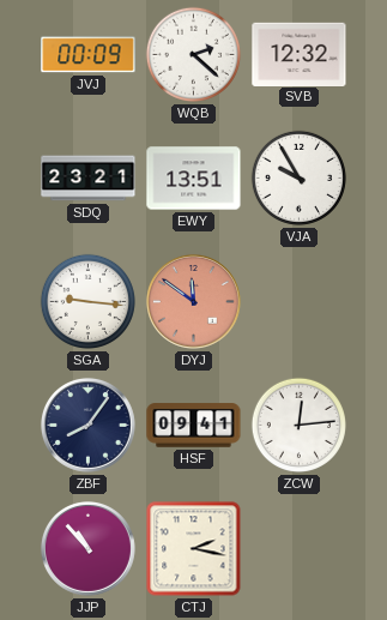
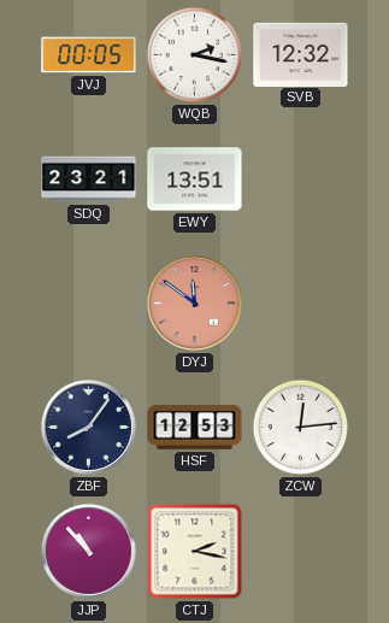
JVJ: 00:09 -> 00:05
WQB: 2:22 -> 2:17
VJA: 9:55 -> none
SGA: 9:16 -> none
HSF: 09:41 -> 12:53
